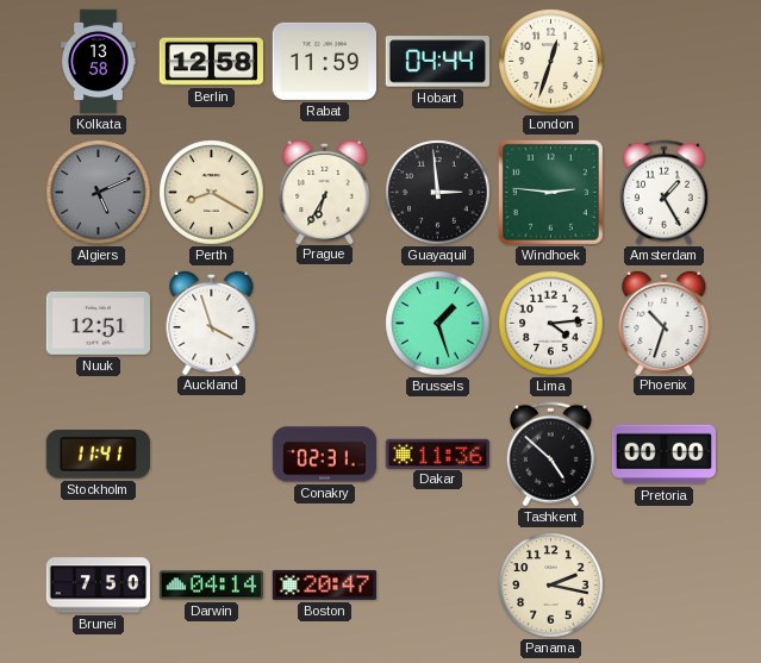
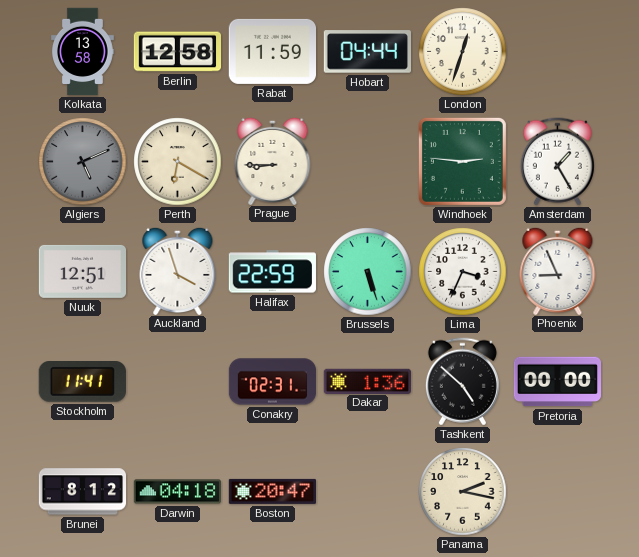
Perth: 8:20 -> 6:20
Prague: 6:35 -> 8:45
Guayaquil: 2:59 -> none
Halifax: none -> 22:59
Brussels: 1:27 -> 5:27
Lima: 4:14 -> 3:34
Phoenix: 10:33 -> 8:56
Dakar: 11:36 -> 1:36
Brunei: 7:50 -> 8:12
Darwin: 04:14 -> 04:18
